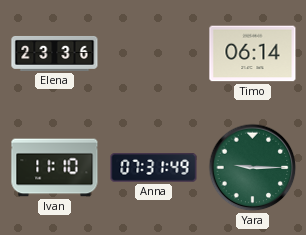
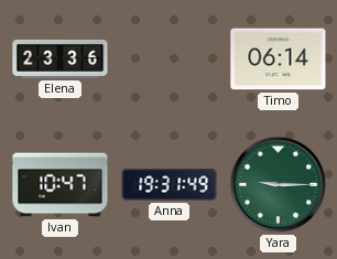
Ivan: 11:10 -> 10:47
Anna: 07:31 -> 19:31
